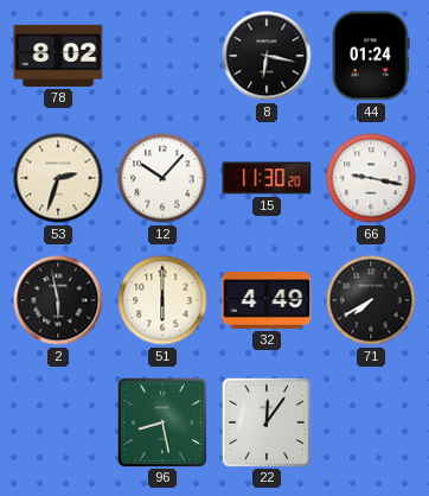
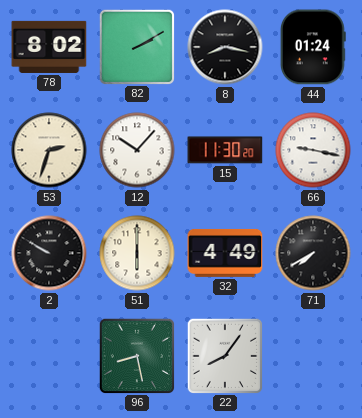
82: none -> 2:10
8: 6:17 -> 8:17
2: 5:58 -> 9:50
22: 12:06 -> 8:06
